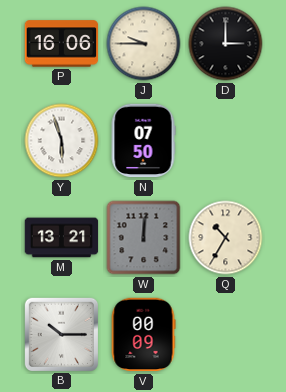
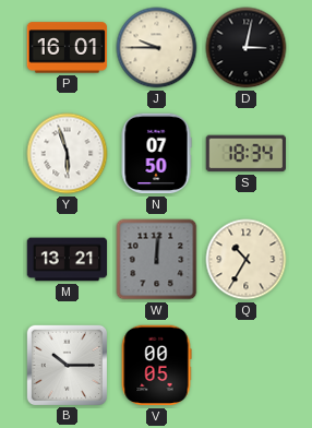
P: 16:06 -> 16:01
D: 3:00 -> 3:02
S: none -> 18:34
V: 00:09 -> 00:05
